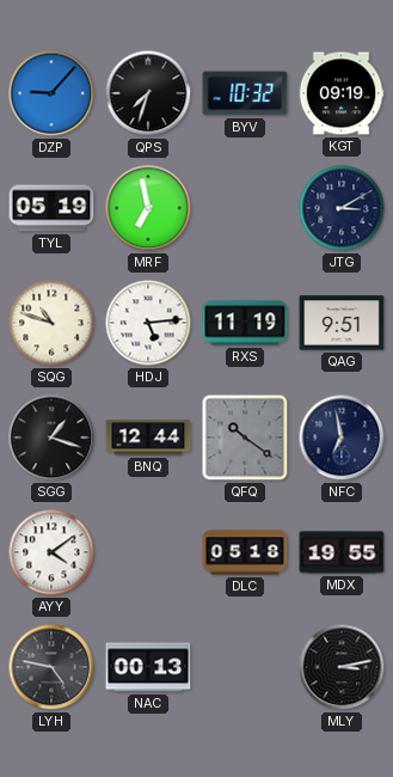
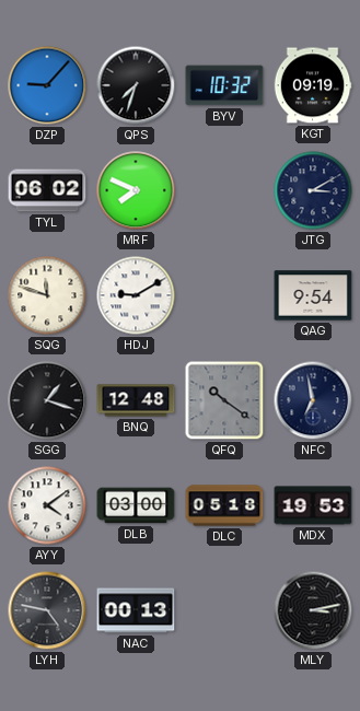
TYL: 05:19 -> 06:02
MRF: 6:58 -> 7:49
SQG: 10:48 -> 11:48
HDJ: 5:14 -> 9:10
RXS: 11:19 -> none
QAG: 9:51 -> 9:54
BNQ: 12:44 -> 12:48
DLB: none -> 03:00
MDX: 19:55 -> 19:53
